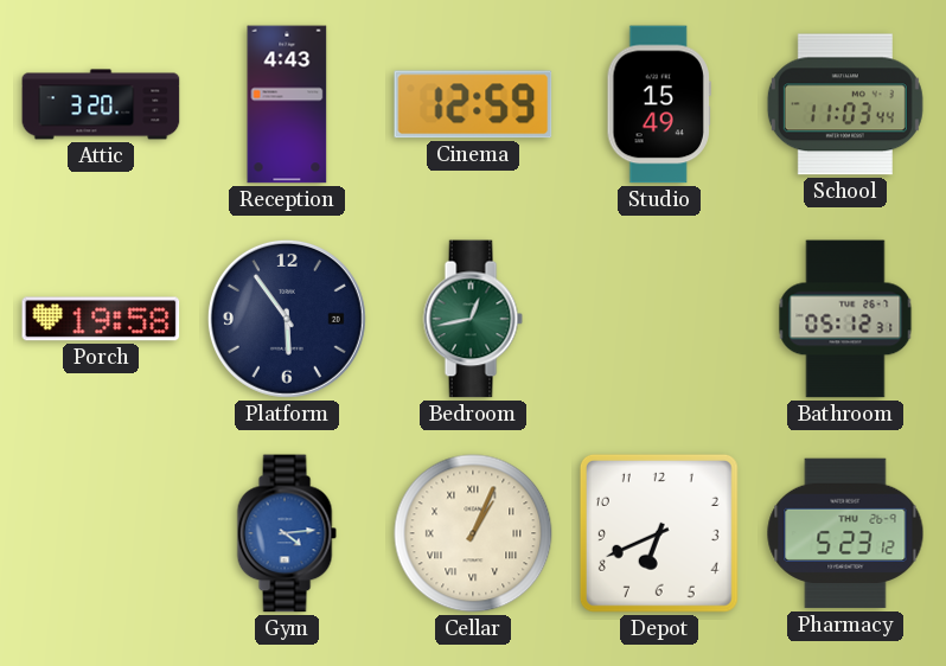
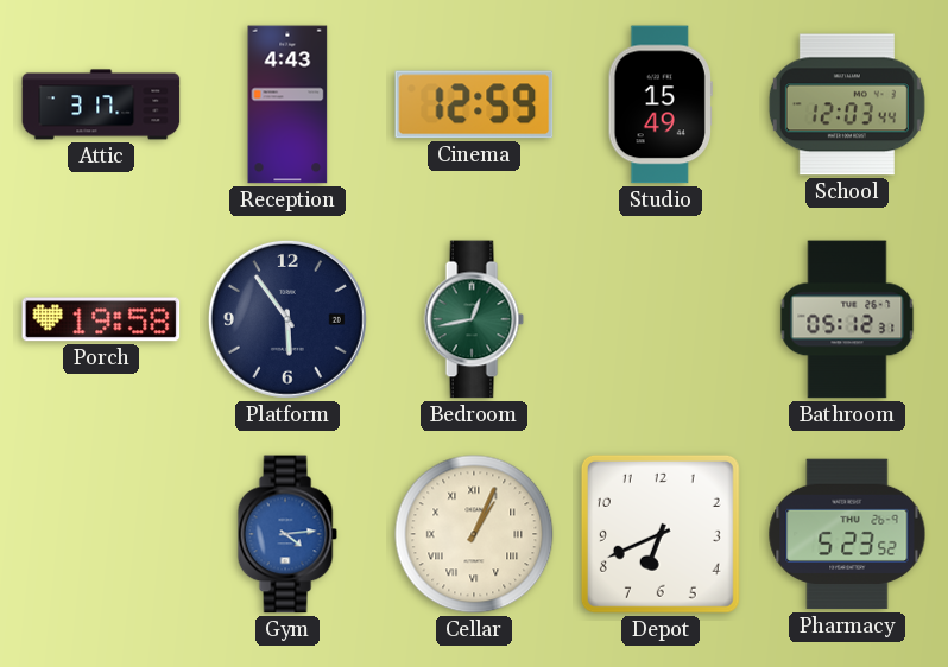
Attic: 3:20 -> 3:17
School: 11:03 -> 12:03
Pharmacy: 5:23:12 -> 5:23:52
